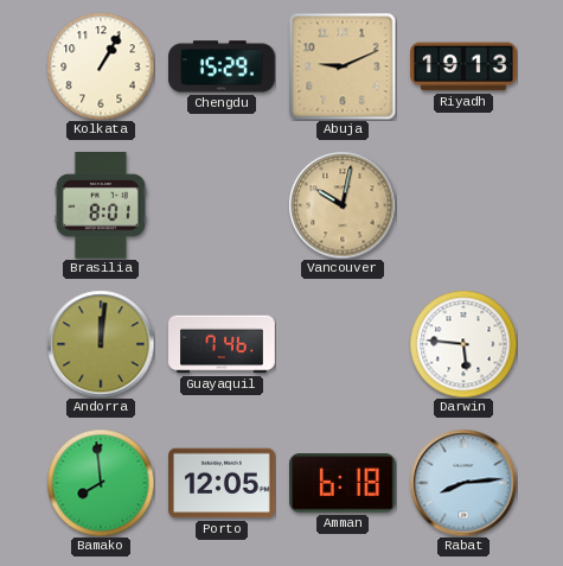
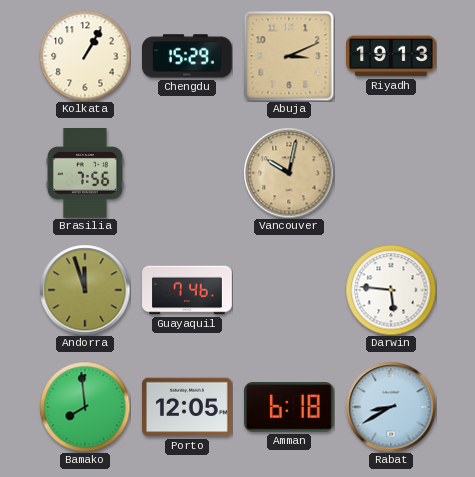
Abuja: 9:11 -> 3:11
Brasilia: 8:01 -> 7:56
Andorra: 12:01 -> 11:57
Rabat: 8:14 -> 8:40
